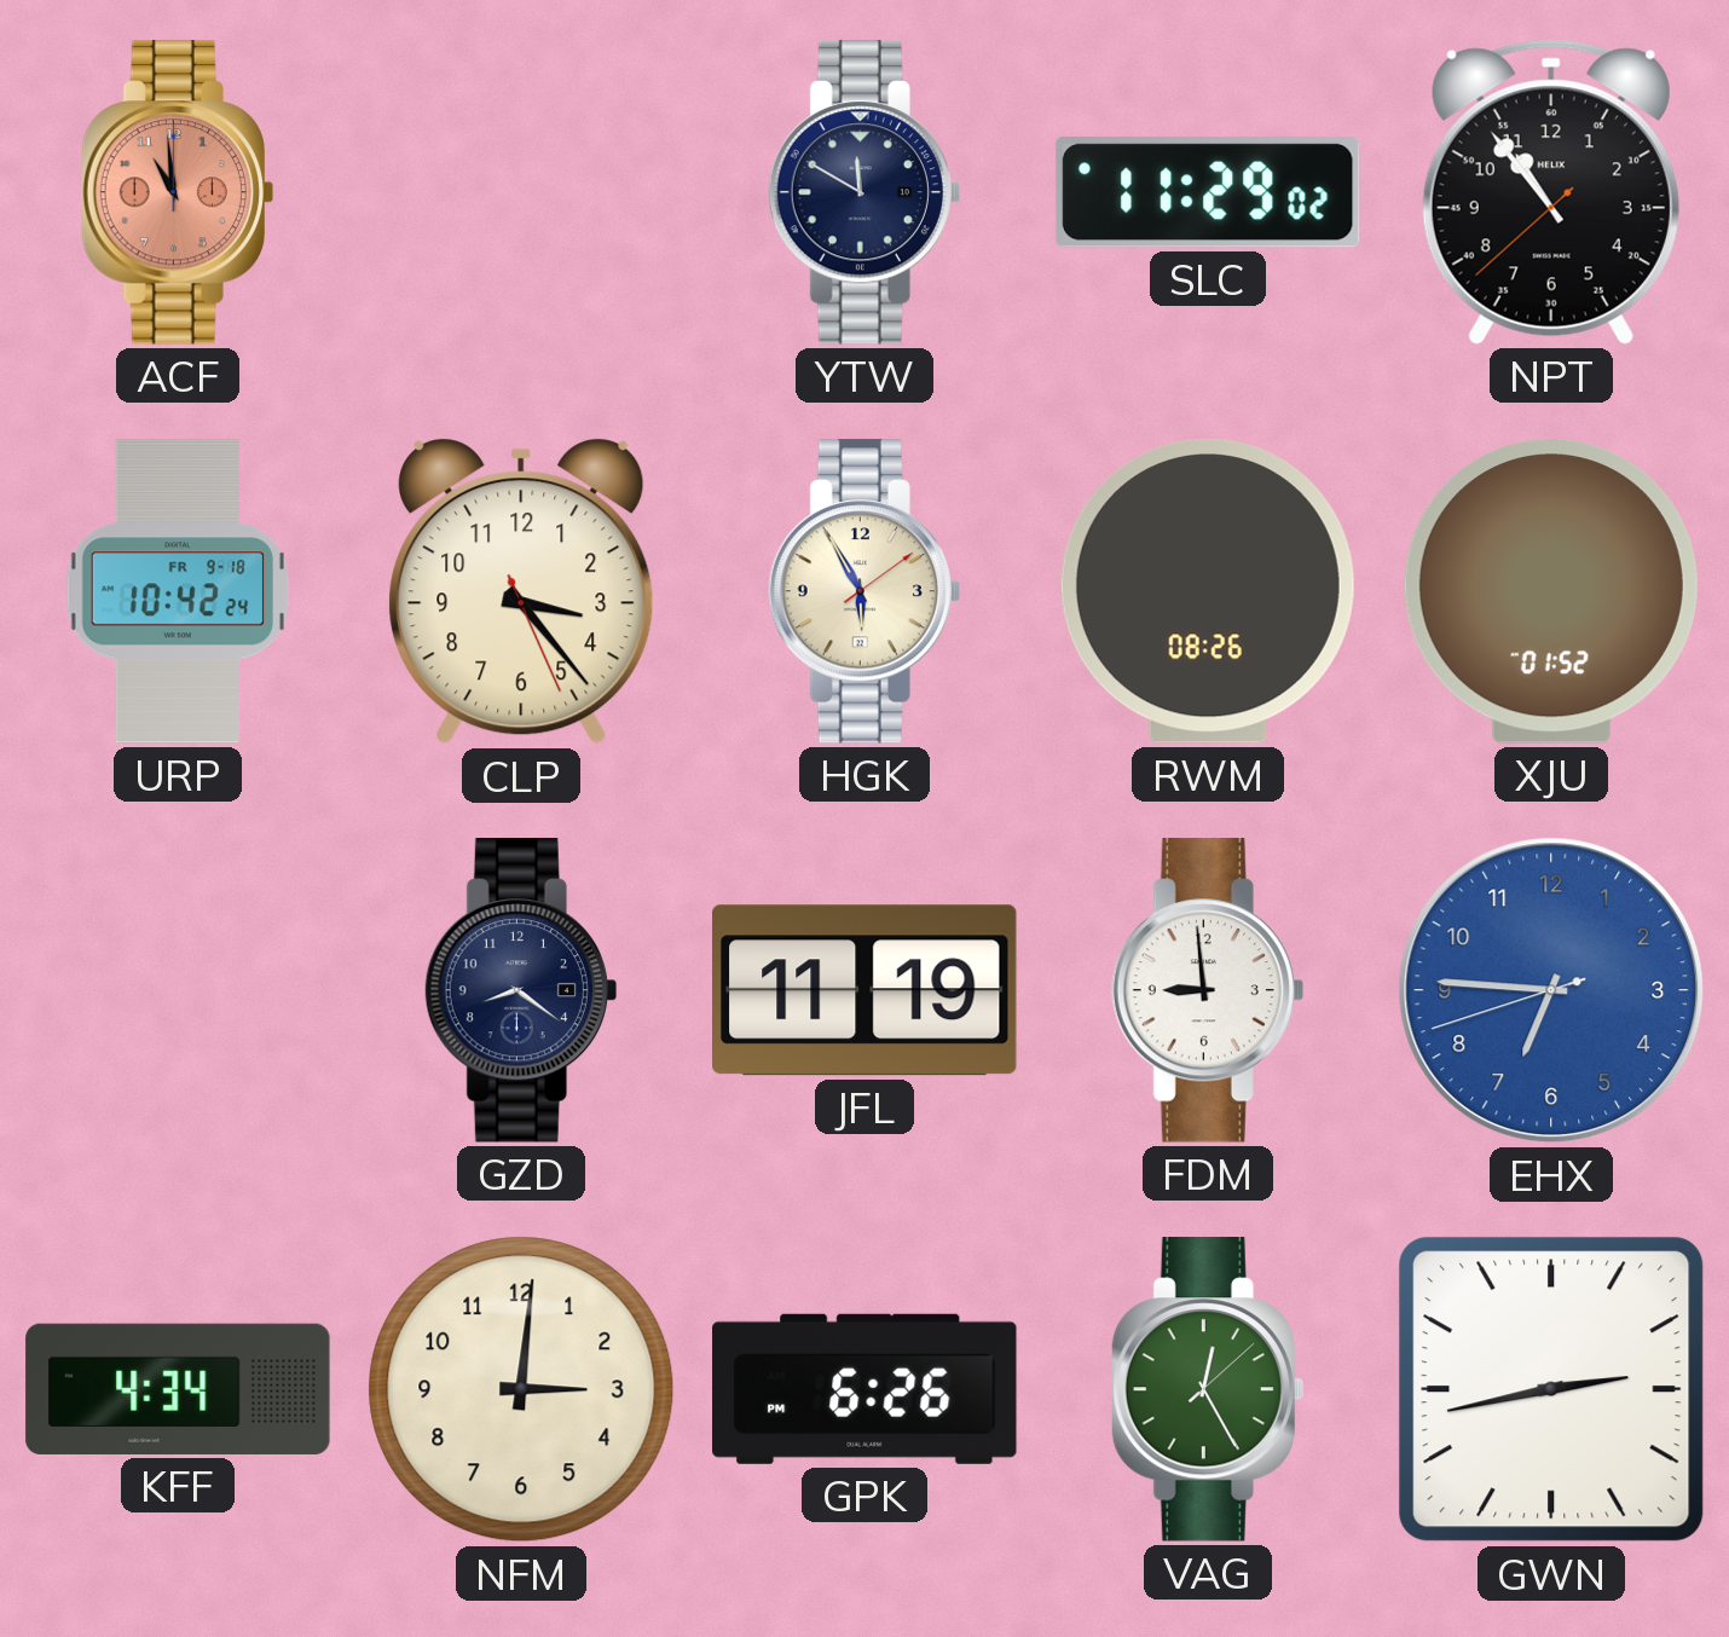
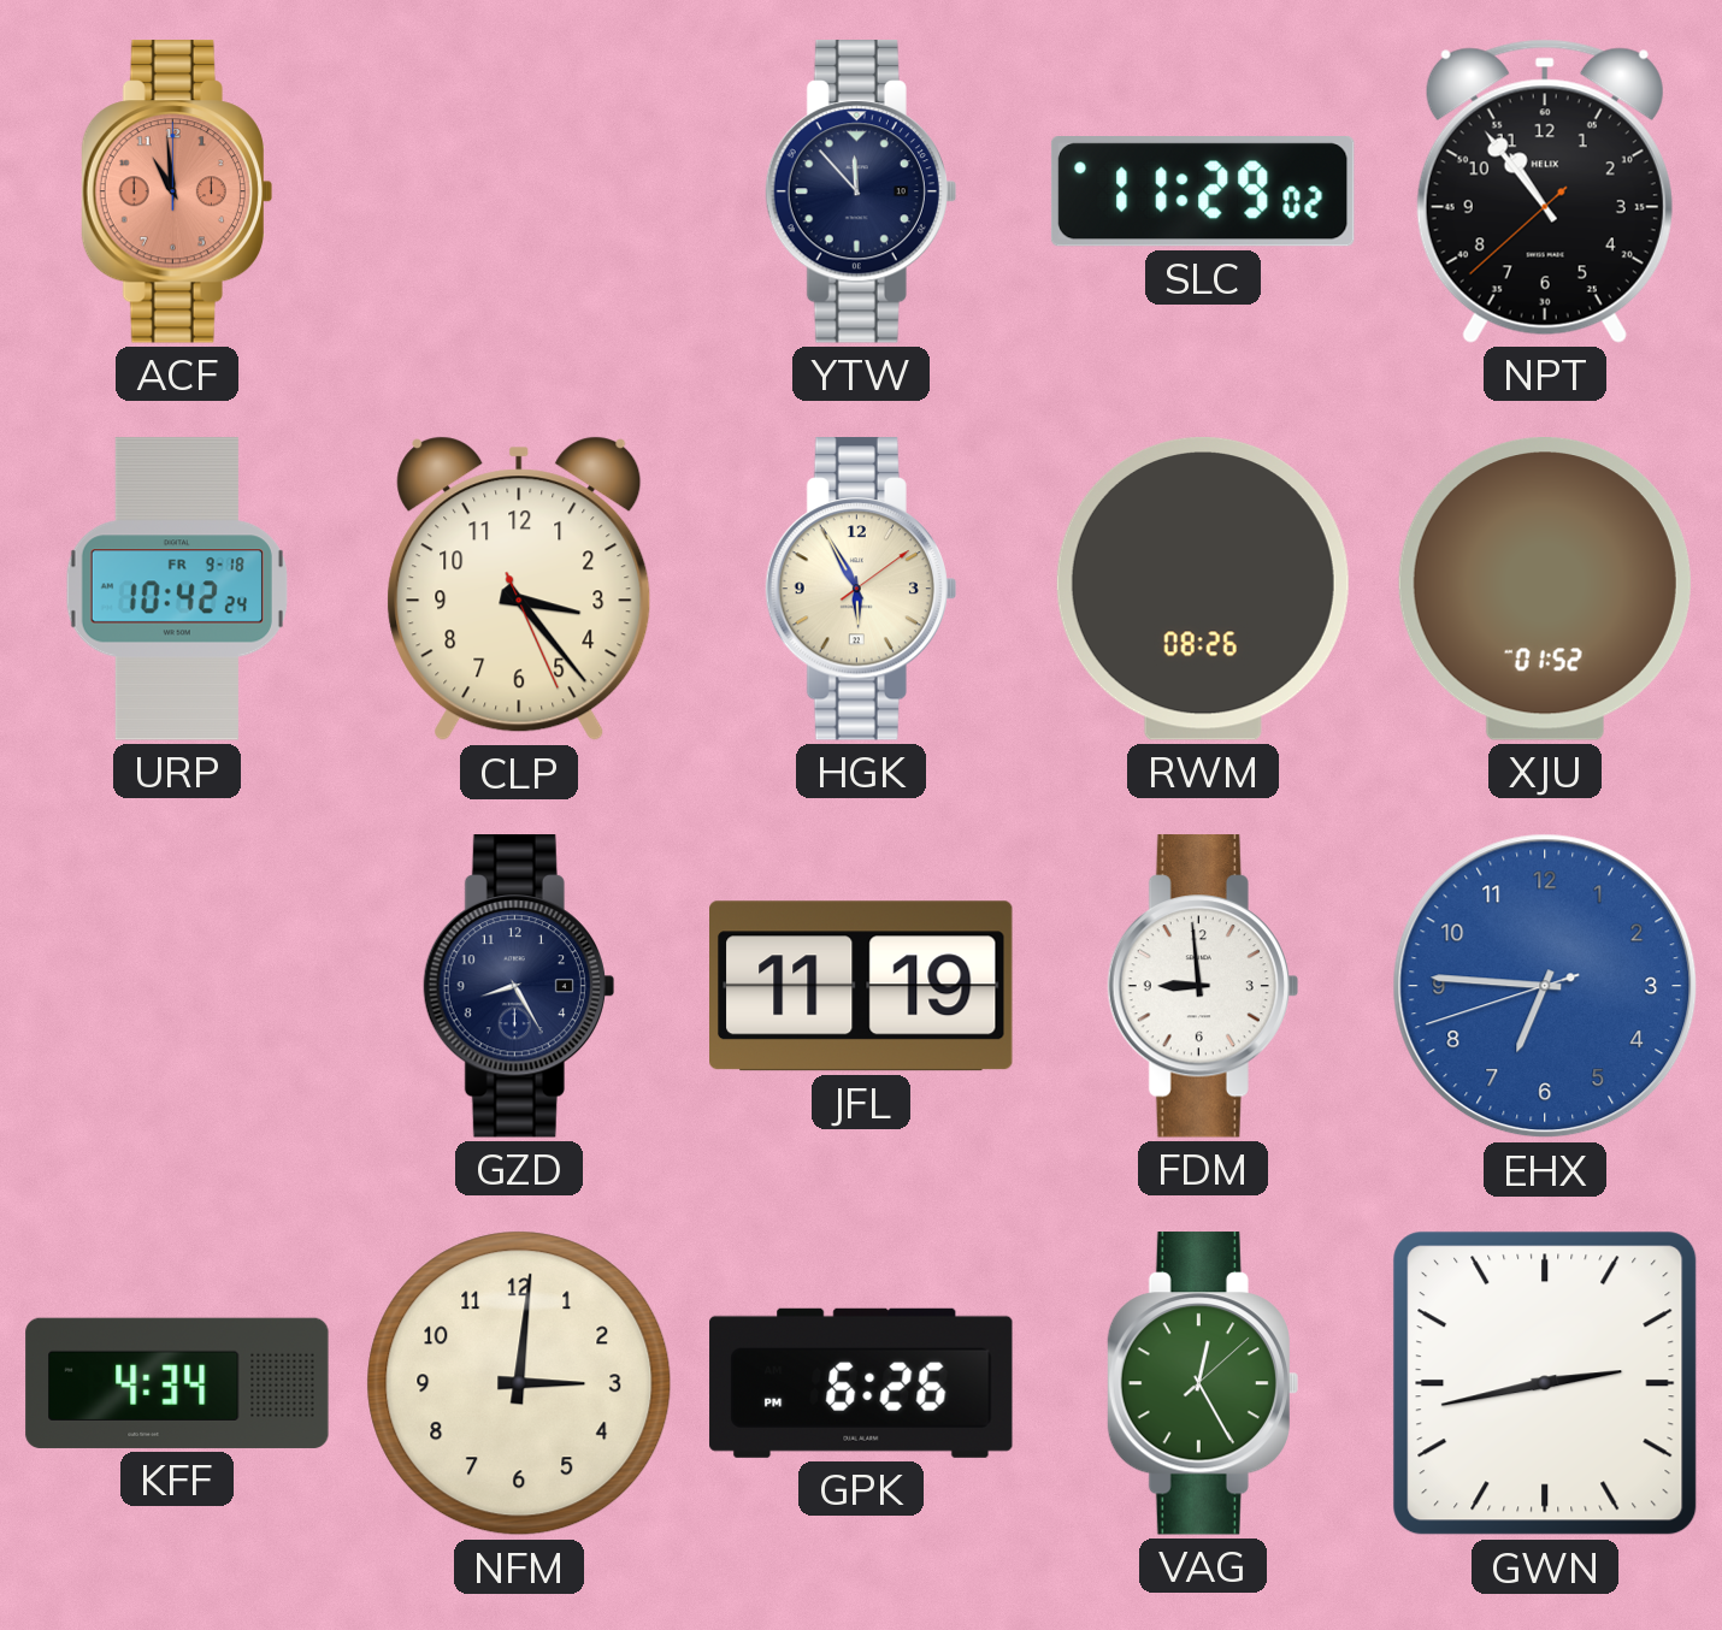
YTW: 11:50 -> 11:53
GZD: 8:21 -> 8:25
